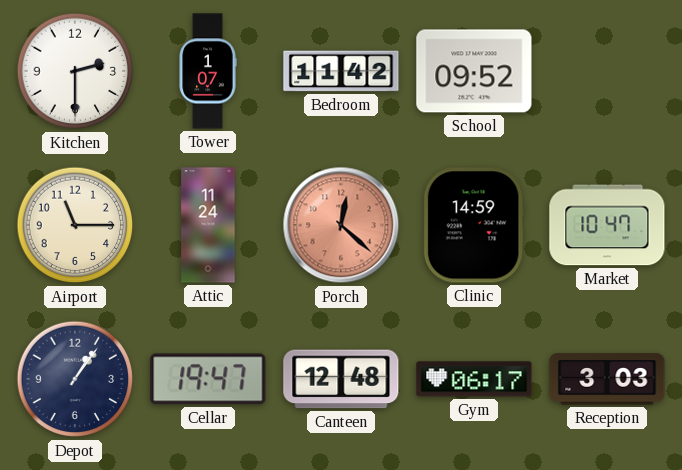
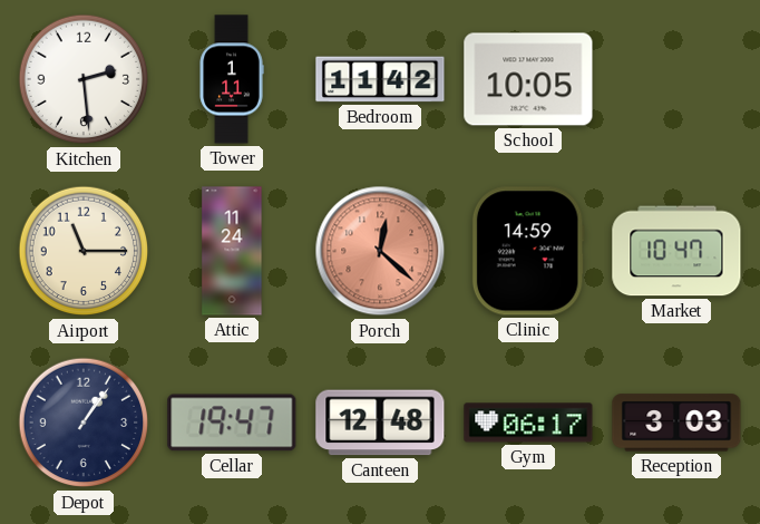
Kitchen: 2:30 -> 2:29
Tower: 1:07 -> 1:11
School: 09:52 -> 10:05
